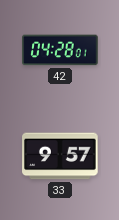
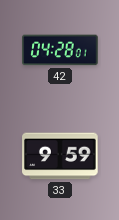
33: 9:57 -> 9:59
